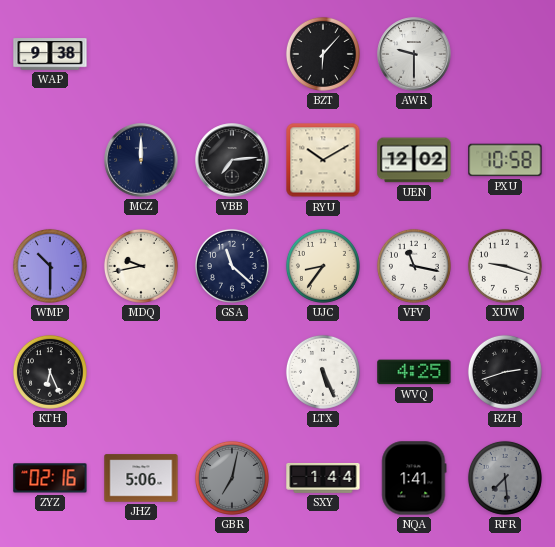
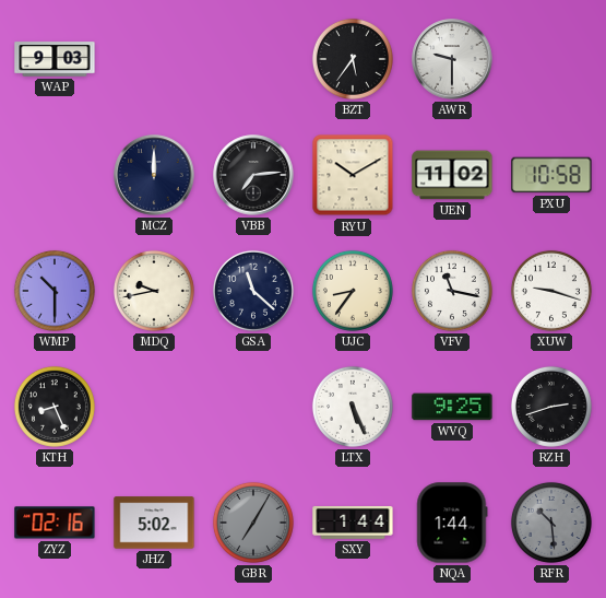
WAP: 9:38 -> 9:03
BZT: 6:07 -> 5:36
UEN: 12:02 -> 11:02
KTH: 6:26 -> 8:26
WVQ: 4:25 -> 9:25
JHZ: 5:06 -> 5:02
GBR: 7:02 -> 7:05
NQA: 1:41 -> 1:44
RFR: 7:29 -> 10:29
